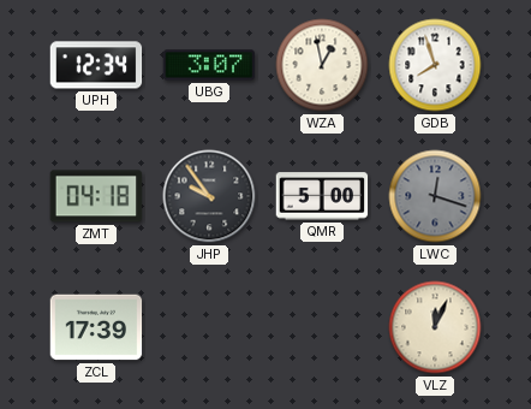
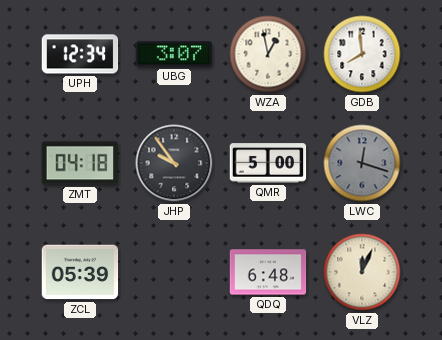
GDB: 7:57 -> 7:59
ZCL: 17:39 -> 05:39
QDQ: none -> 6:48
